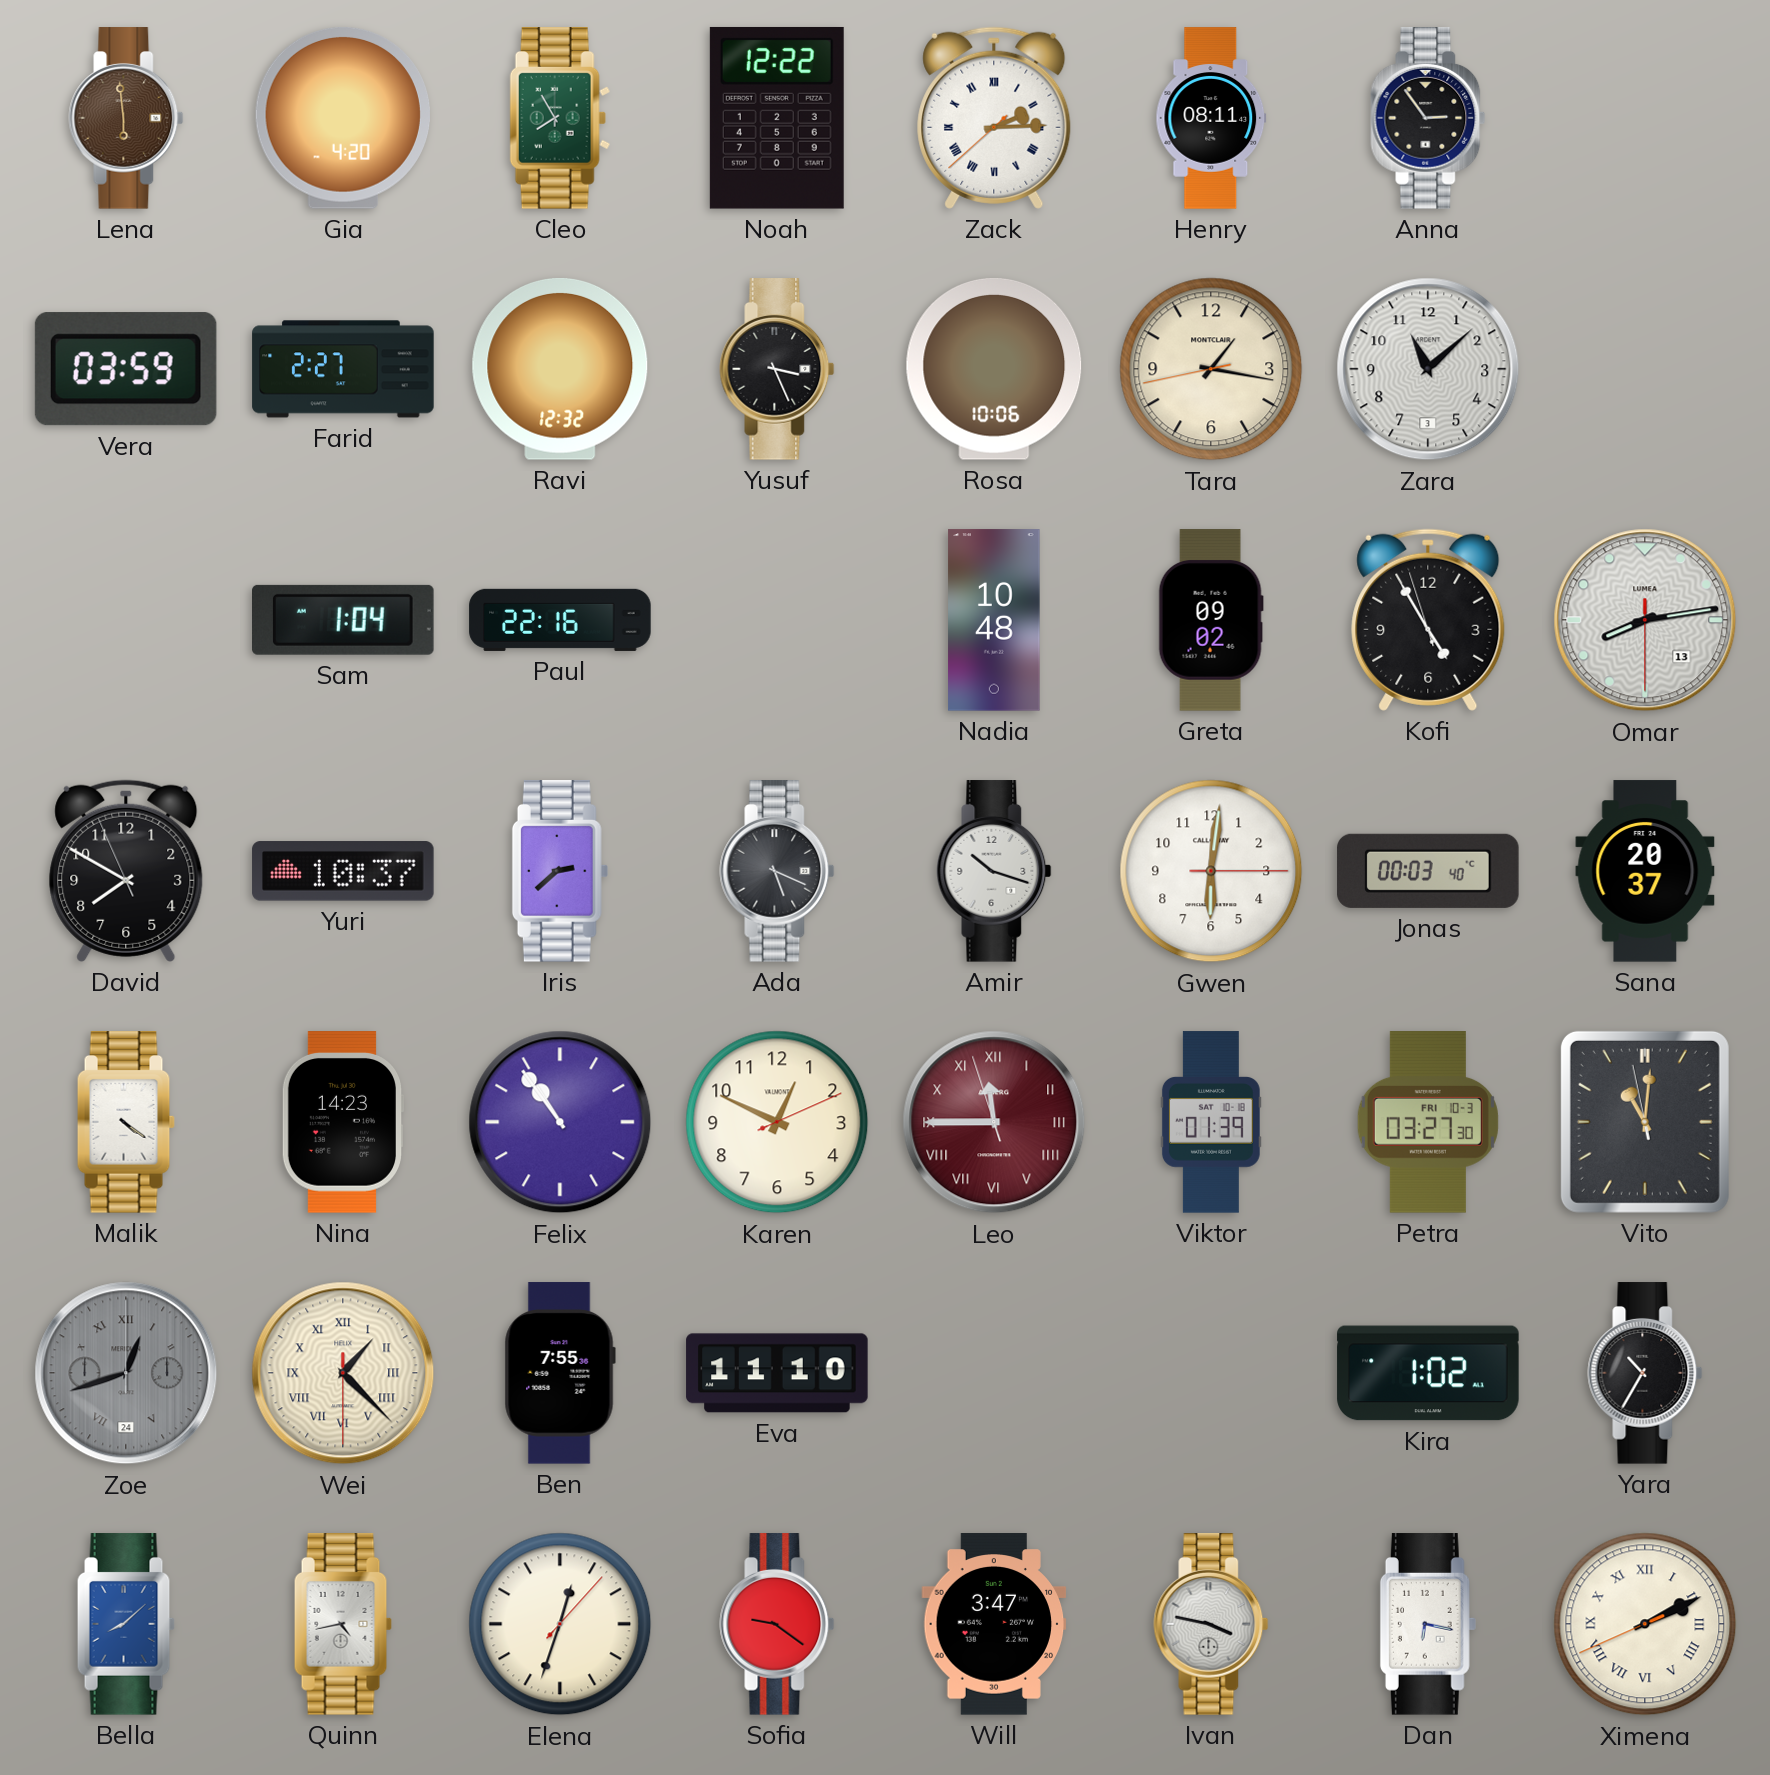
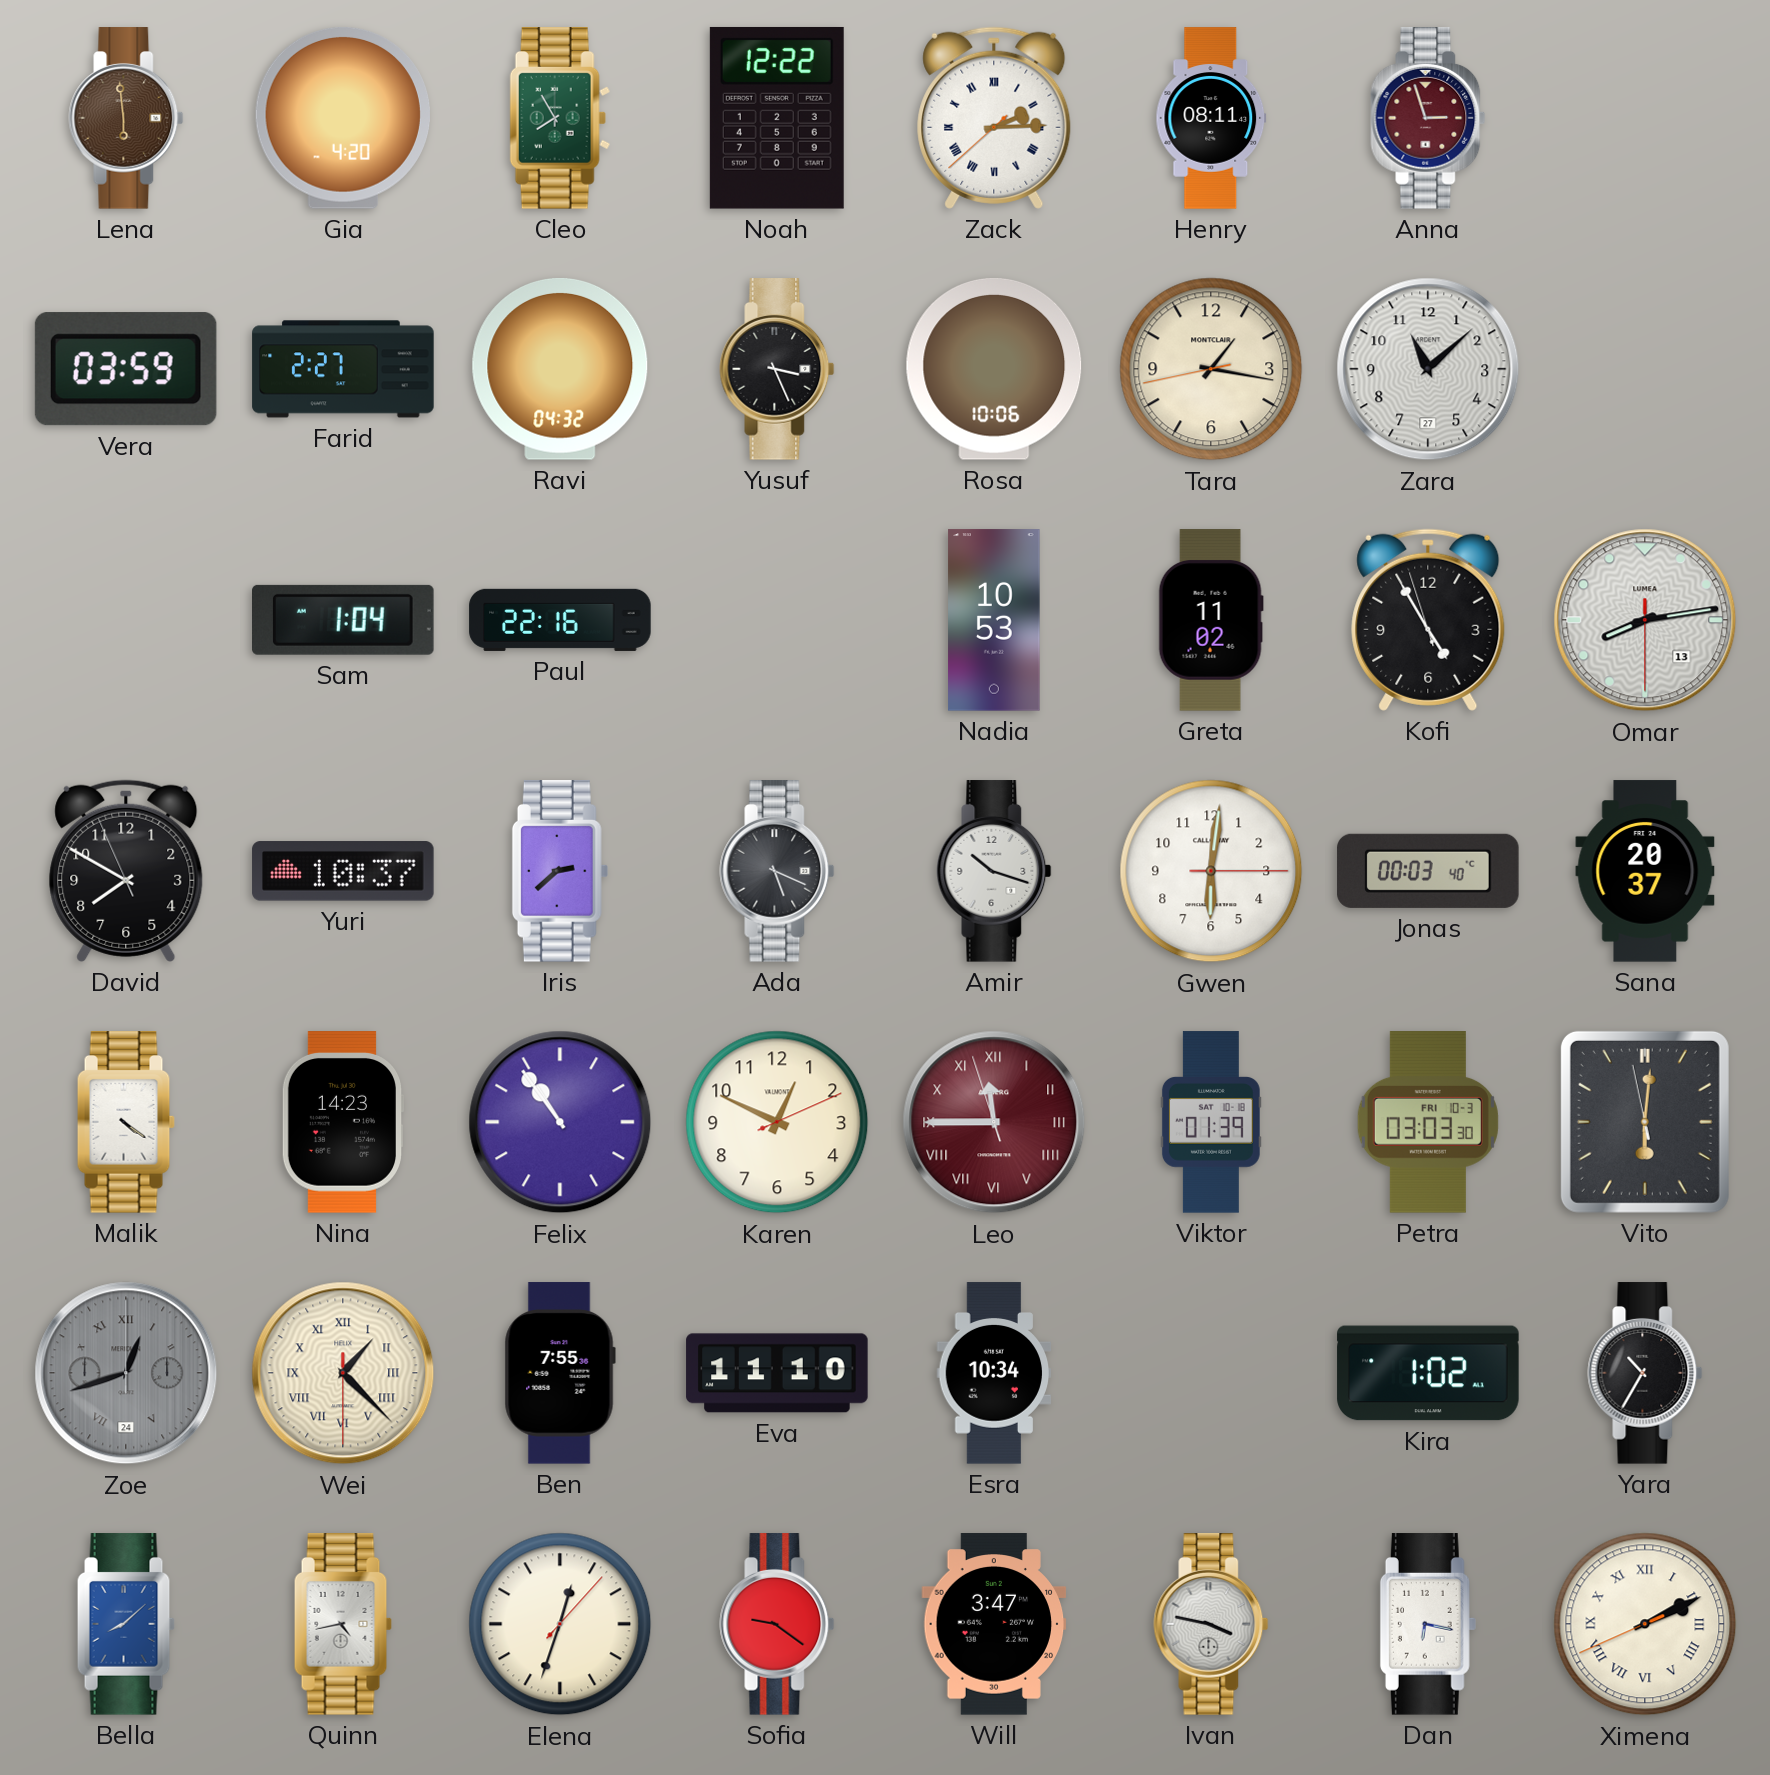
Anna: 2:54 -> 2:57
Anna dial: black -> burgundy
Ravi: 12:32 -> 04:32
Zara date: 3 -> 27
Nadia: 10:48 -> 10:53
Greta: 09:02 -> 11:02
Petra: 03:27 -> 03:03
Vito: 11:00 -> 6:00
Esra: none -> 10:34
